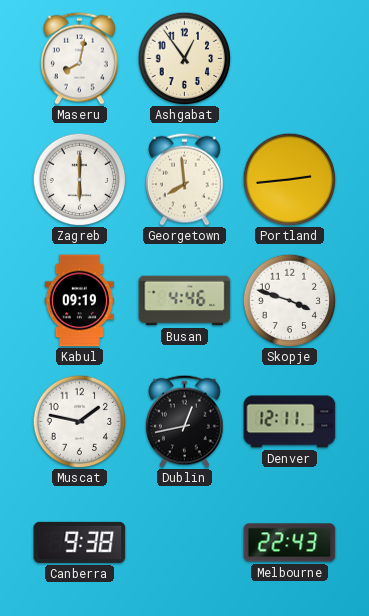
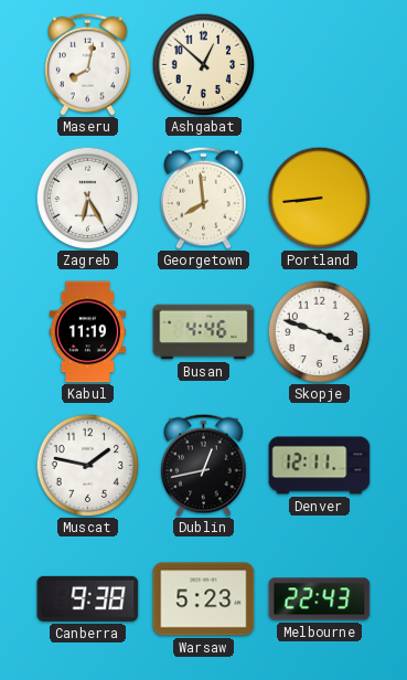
Ashgabat: 12:54 -> 12:52
Zagreb: 6:00 -> 6:25
Portland: 2:44 -> 8:44
Kabul: 09:19 -> 11:19
Warsaw: none -> 5:23
